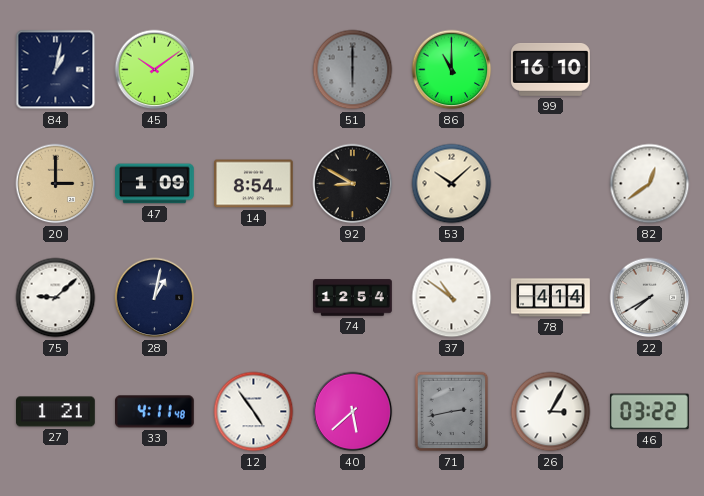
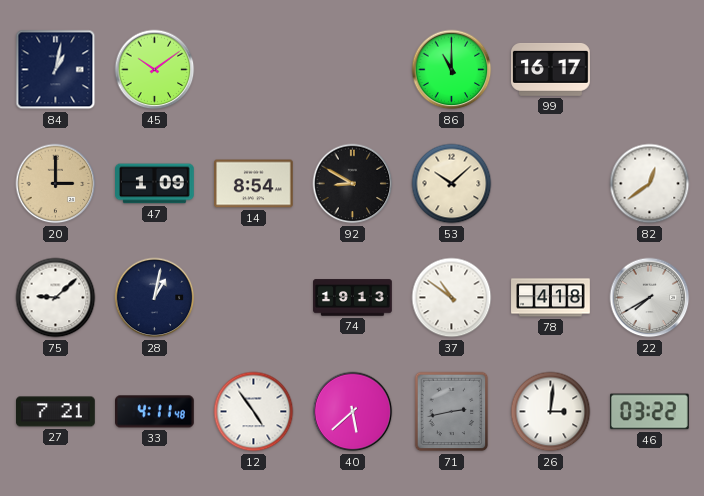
51: 6:00 -> none
99: 16:10 -> 16:17
74: 12:54 -> 19:13
78: 4:14 -> 4:18
27: 1:21 -> 7:21
26: 3:05 -> 3:01
